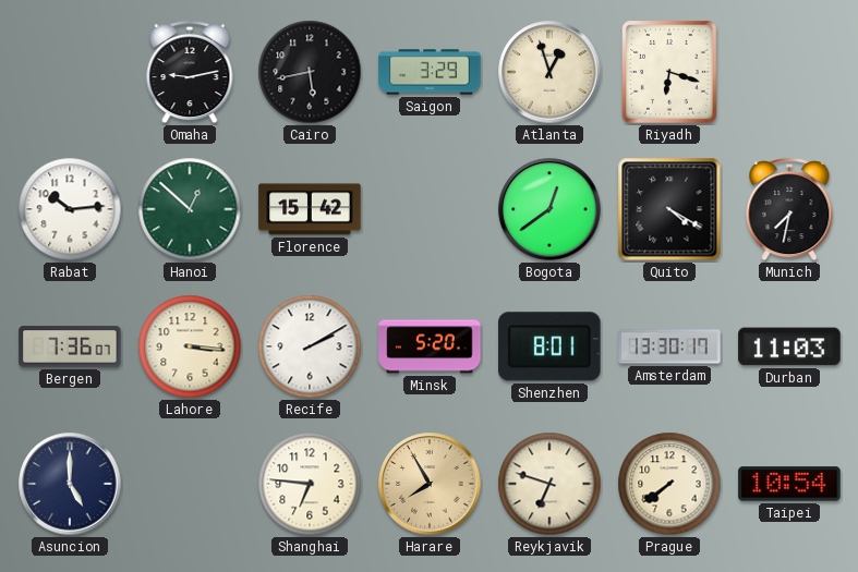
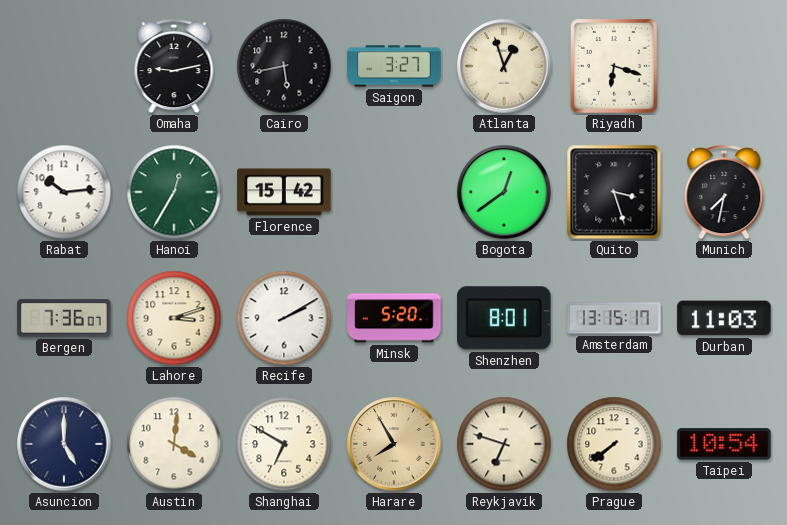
Saigon: 3:29 -> 3:27
Hanoi: 12:52 -> 12:35
Quito: 4:20 -> 3:27
Lahore: 3:16 -> 3:12
Amsterdam: 13:30 -> 13:15
Austin: none -> 4:01
Shanghai: 6:46 -> 6:50
